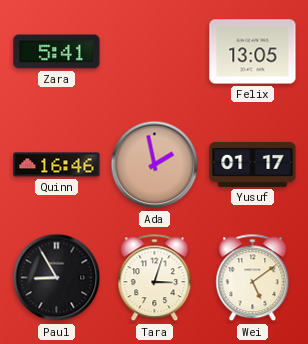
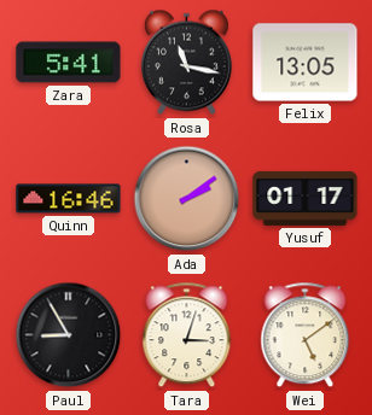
Rosa: none -> 11:17
Ada: 1:58 -> 2:09
